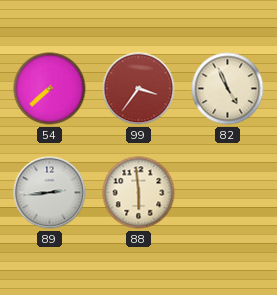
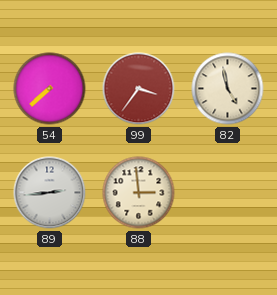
82: 4:56 -> 4:58
88: 5:59 -> 2:59
